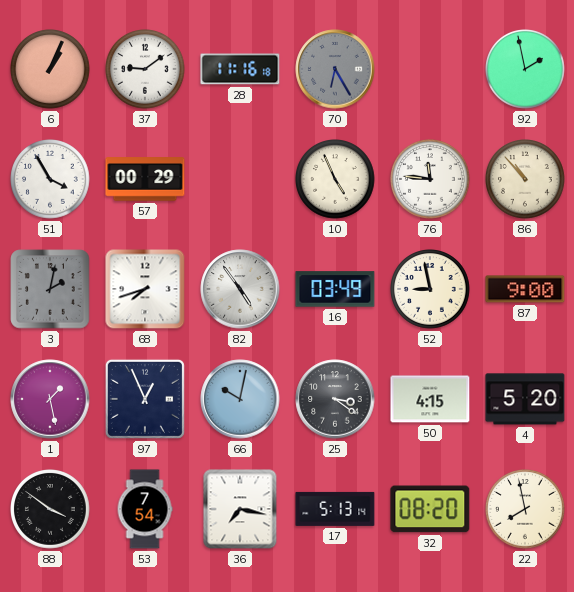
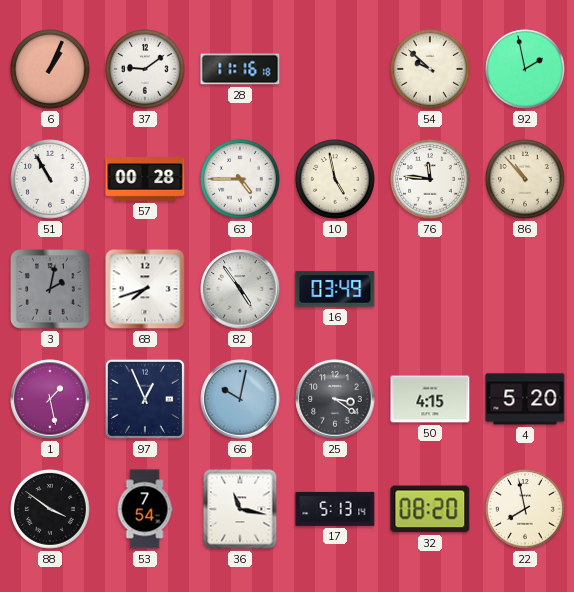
70: 6:25 -> none
54: none -> 9:52
51: 3:55 -> 10:55
57: 00:29 -> 00:28
63: none -> 4:45
10: 4:56 -> 4:58
52: 8:58 -> none
87: 9:00 -> none
36: 7:17 -> 11:17
